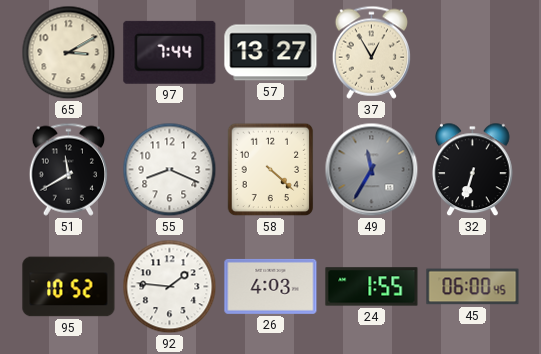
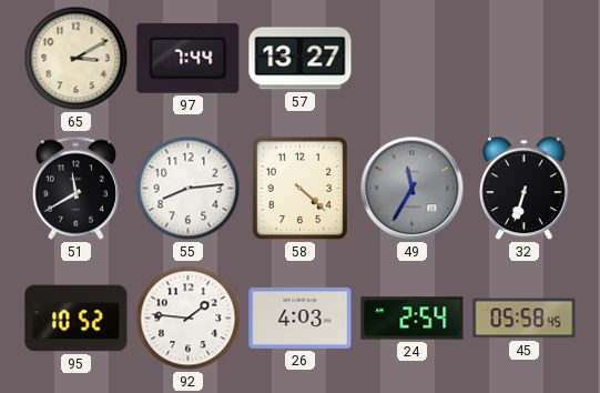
37: 12:55 -> none
55: 8:19 -> 8:14
24: 1:55 -> 2:54
45: 06:00 -> 05:58
